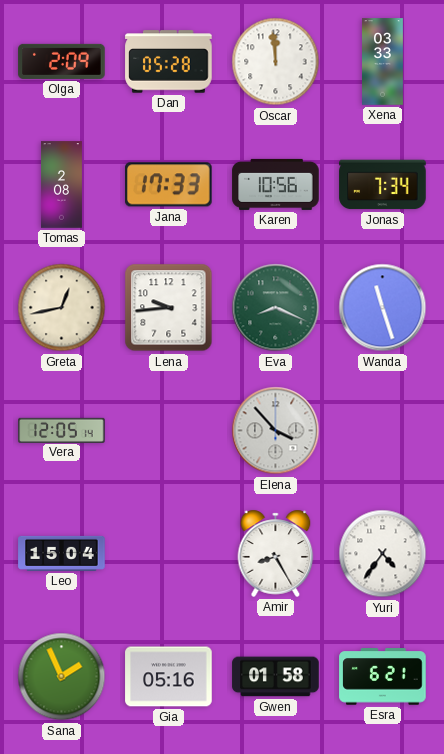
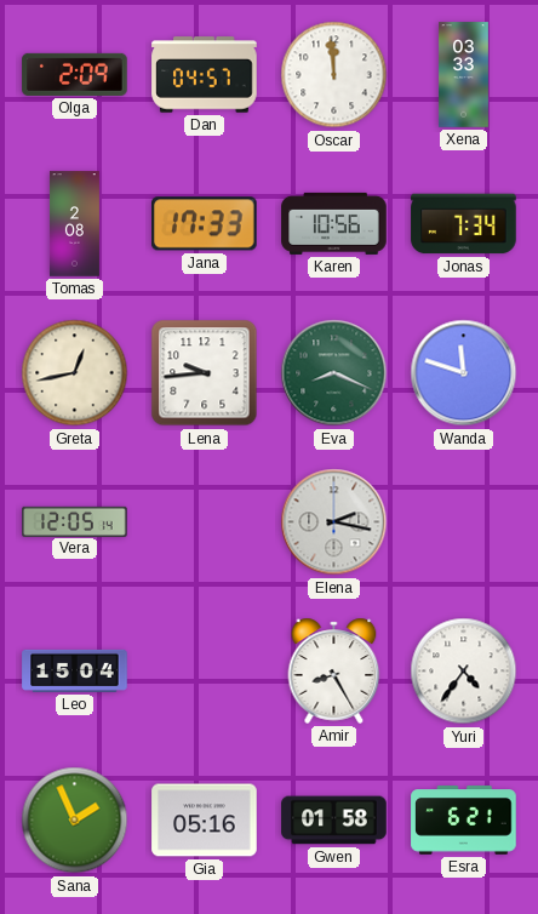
Dan: 05:28 -> 04:57
Wanda: 11:27 -> 11:48
Elena: 3:53 -> 2:17
